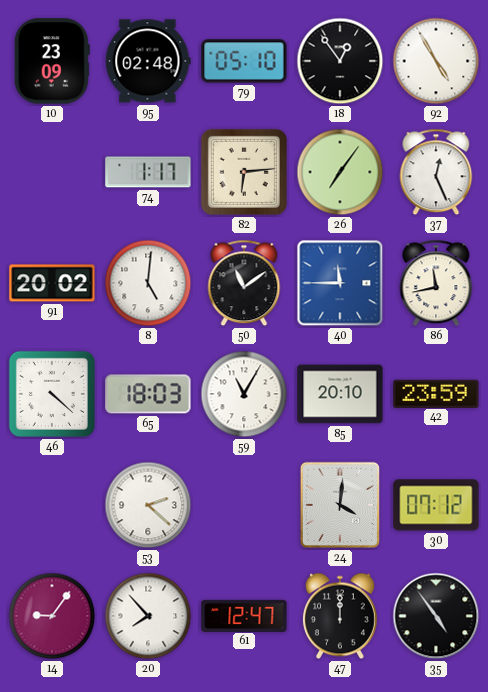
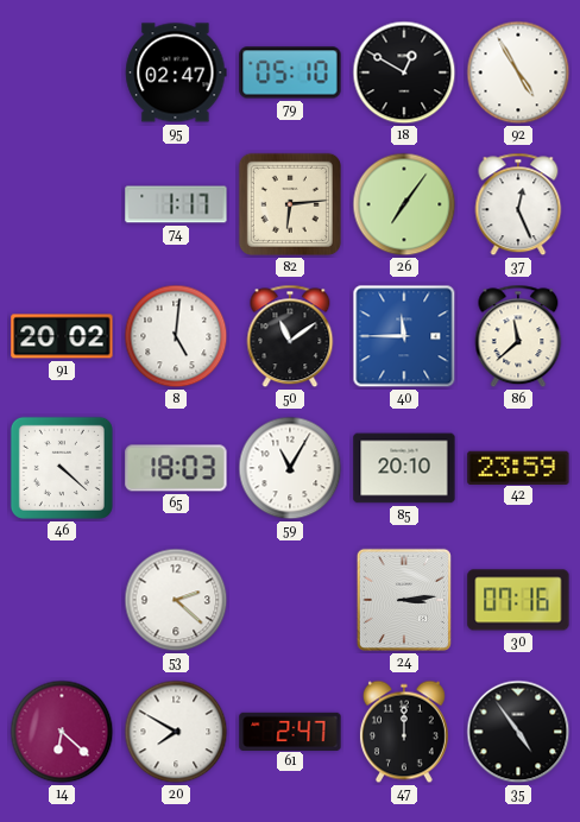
10: 23:09 -> none
95: 02:48 -> 02:47
18: 12:54 -> 12:50
86: 11:43 -> 11:38
24: 4:01 -> 3:14
30: 07:12 -> 07:16
14: 9:06 -> 6:22
20: 7:53 -> 7:50
61: 12:47 -> 2:47
